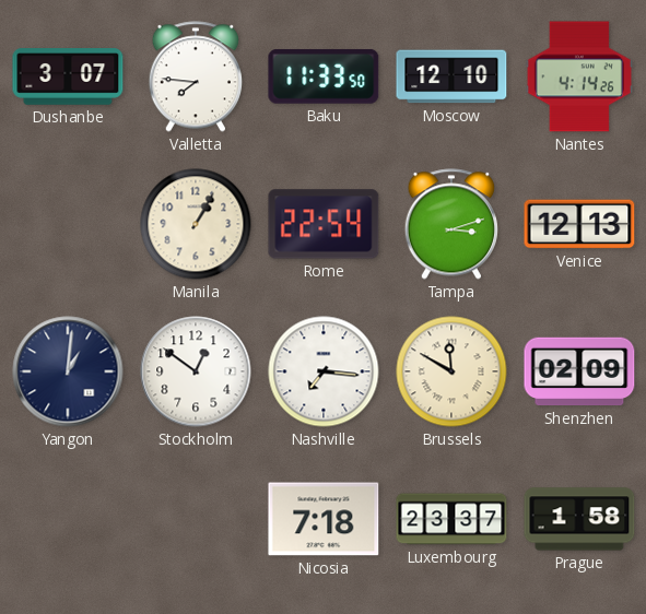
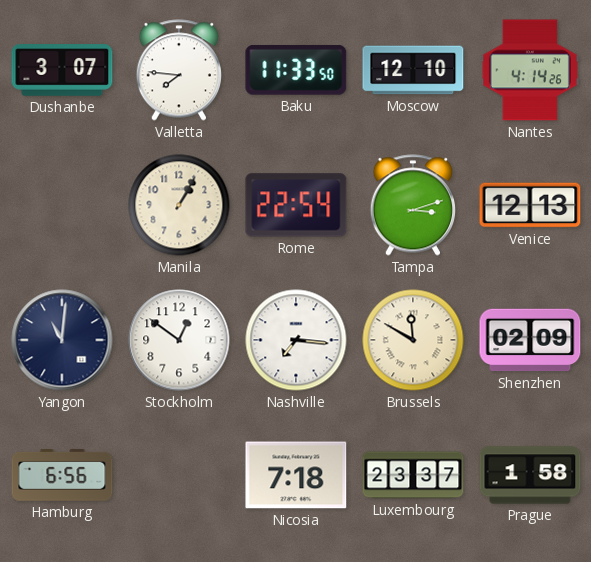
Yangon: 1:01 -> 11:01
Hamburg: none -> 6:56
